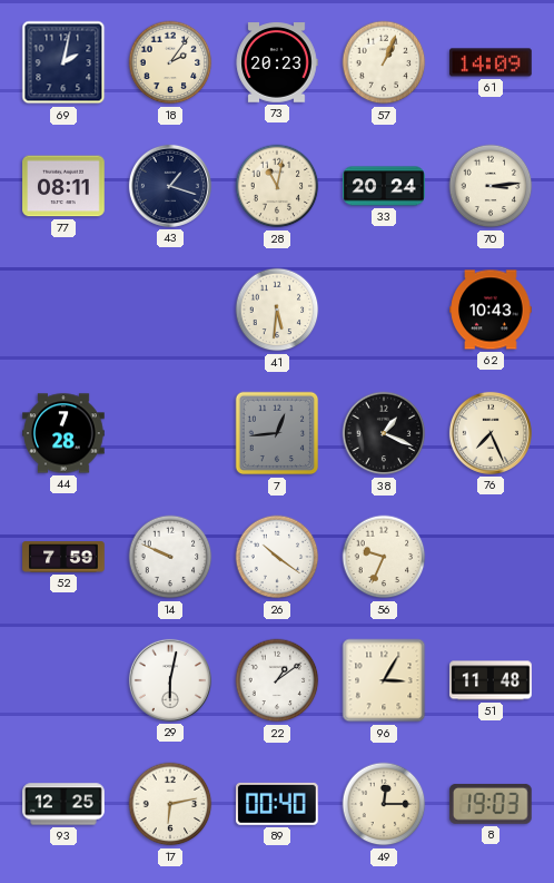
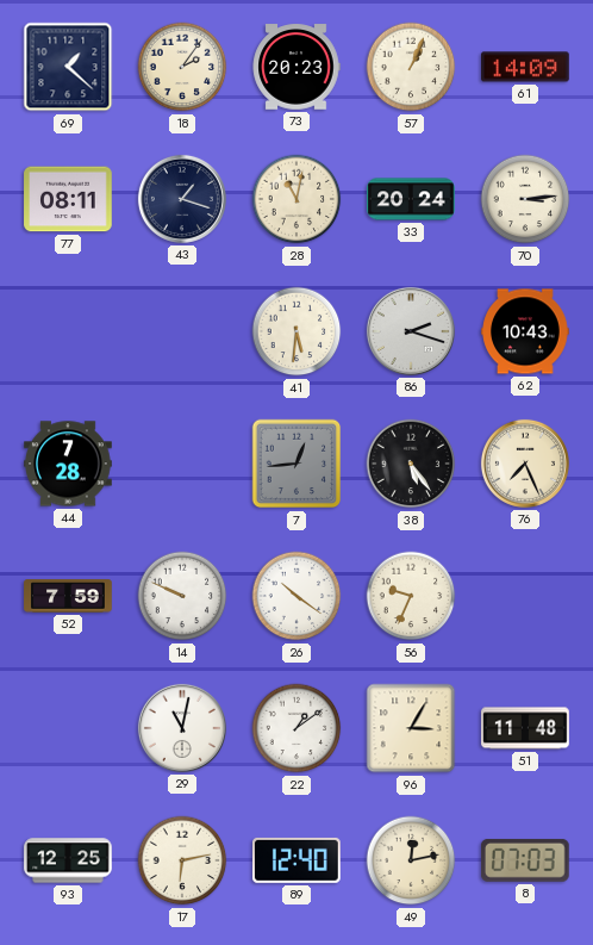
69: 2:02 -> 1:22
86: none -> 2:18
38: 1:19 -> 5:24
29: 6:02 -> 11:02
89: 00:40 -> 12:40
49: 12:15 -> 12:13
8: 19:03 -> 07:03
